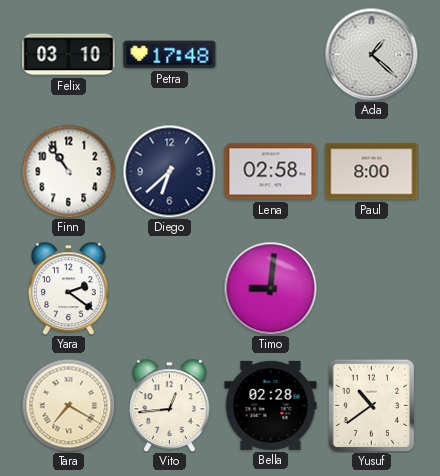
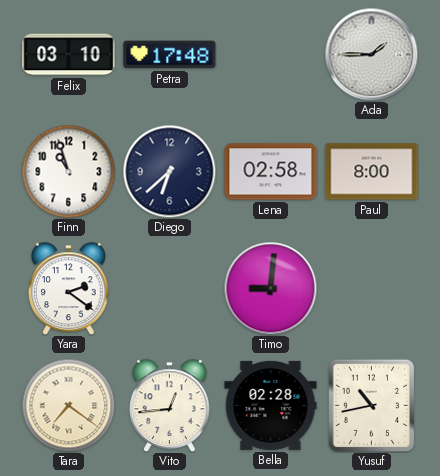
Ada: 1:22 -> 1:45
Finn: 10:54 -> 10:57
Tara: 7:20 -> 7:21
Yusuf: 10:39 -> 10:43
